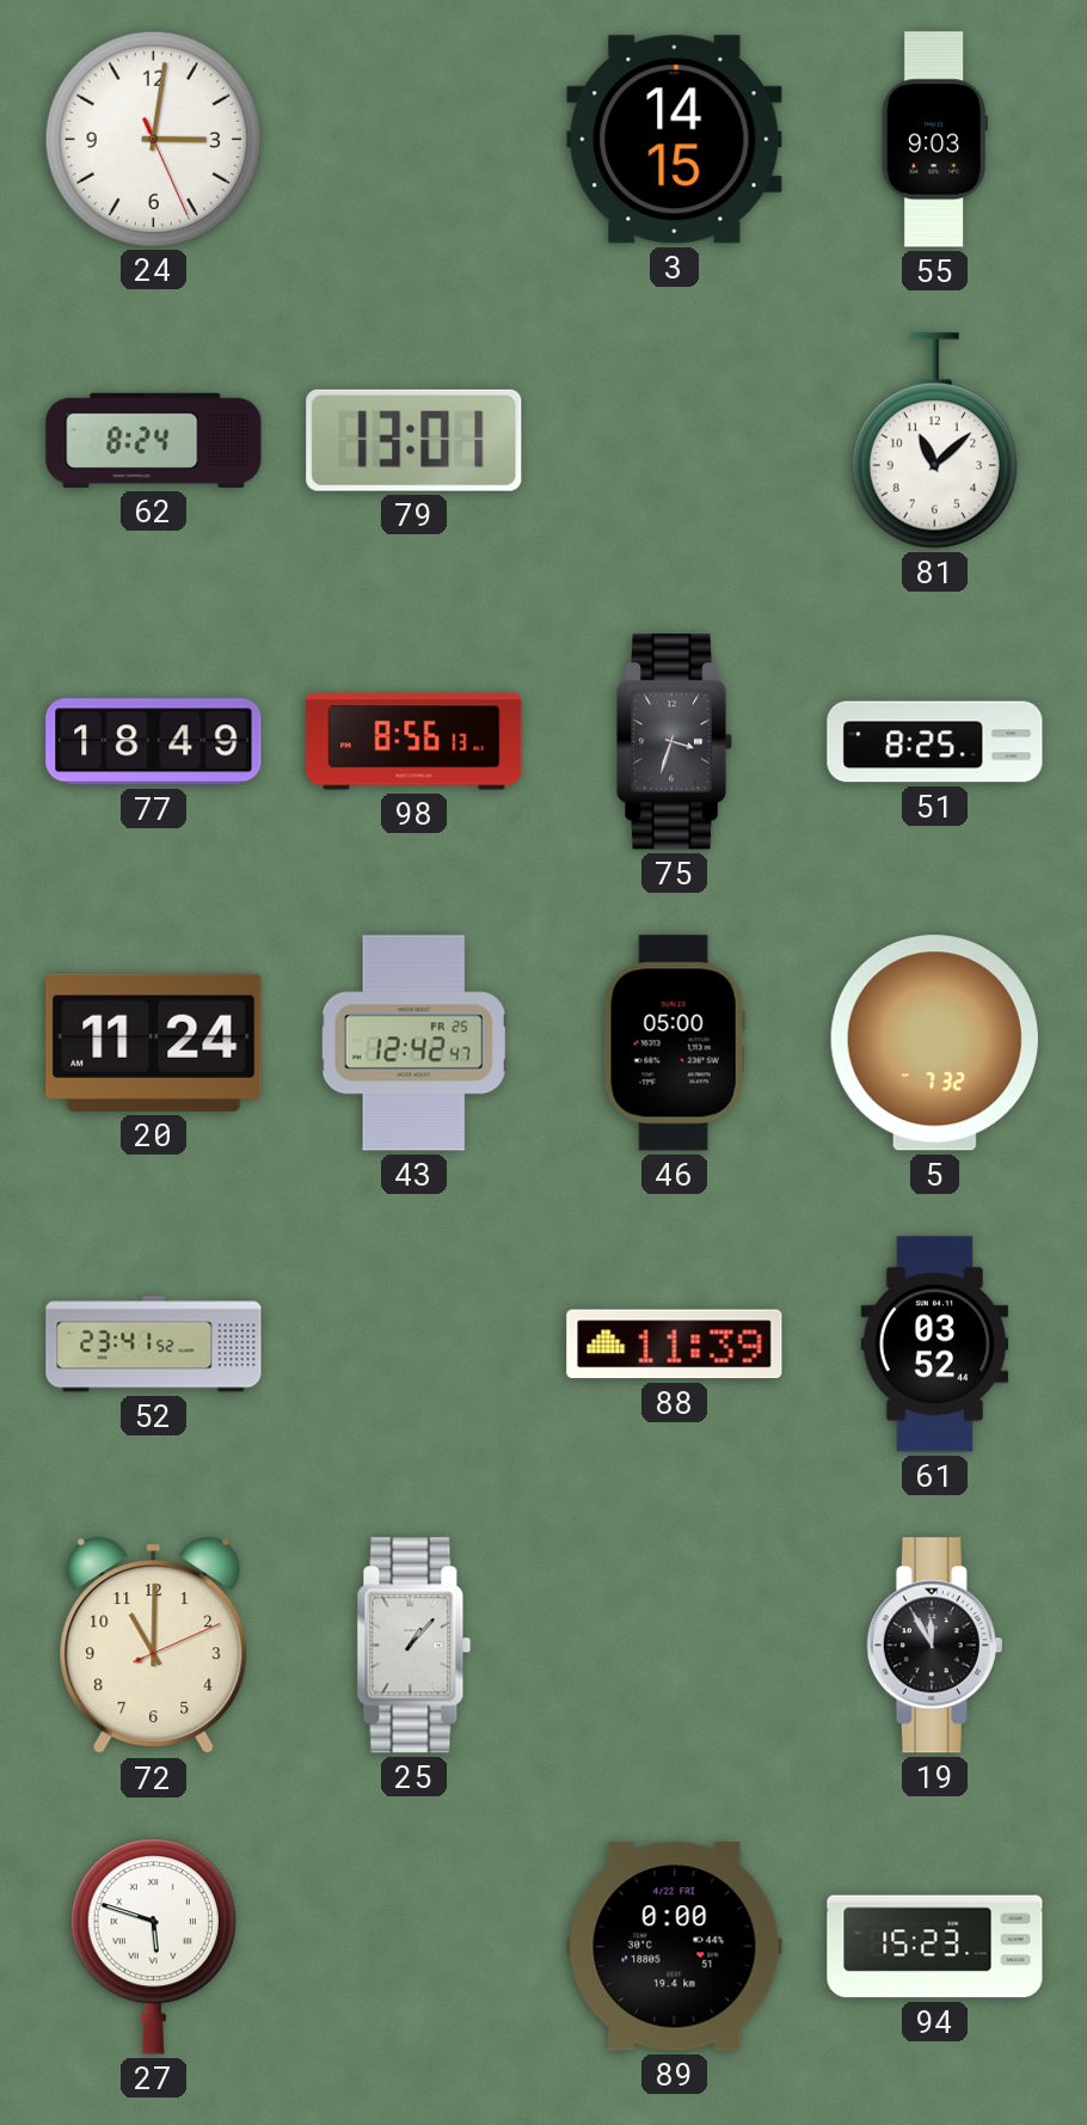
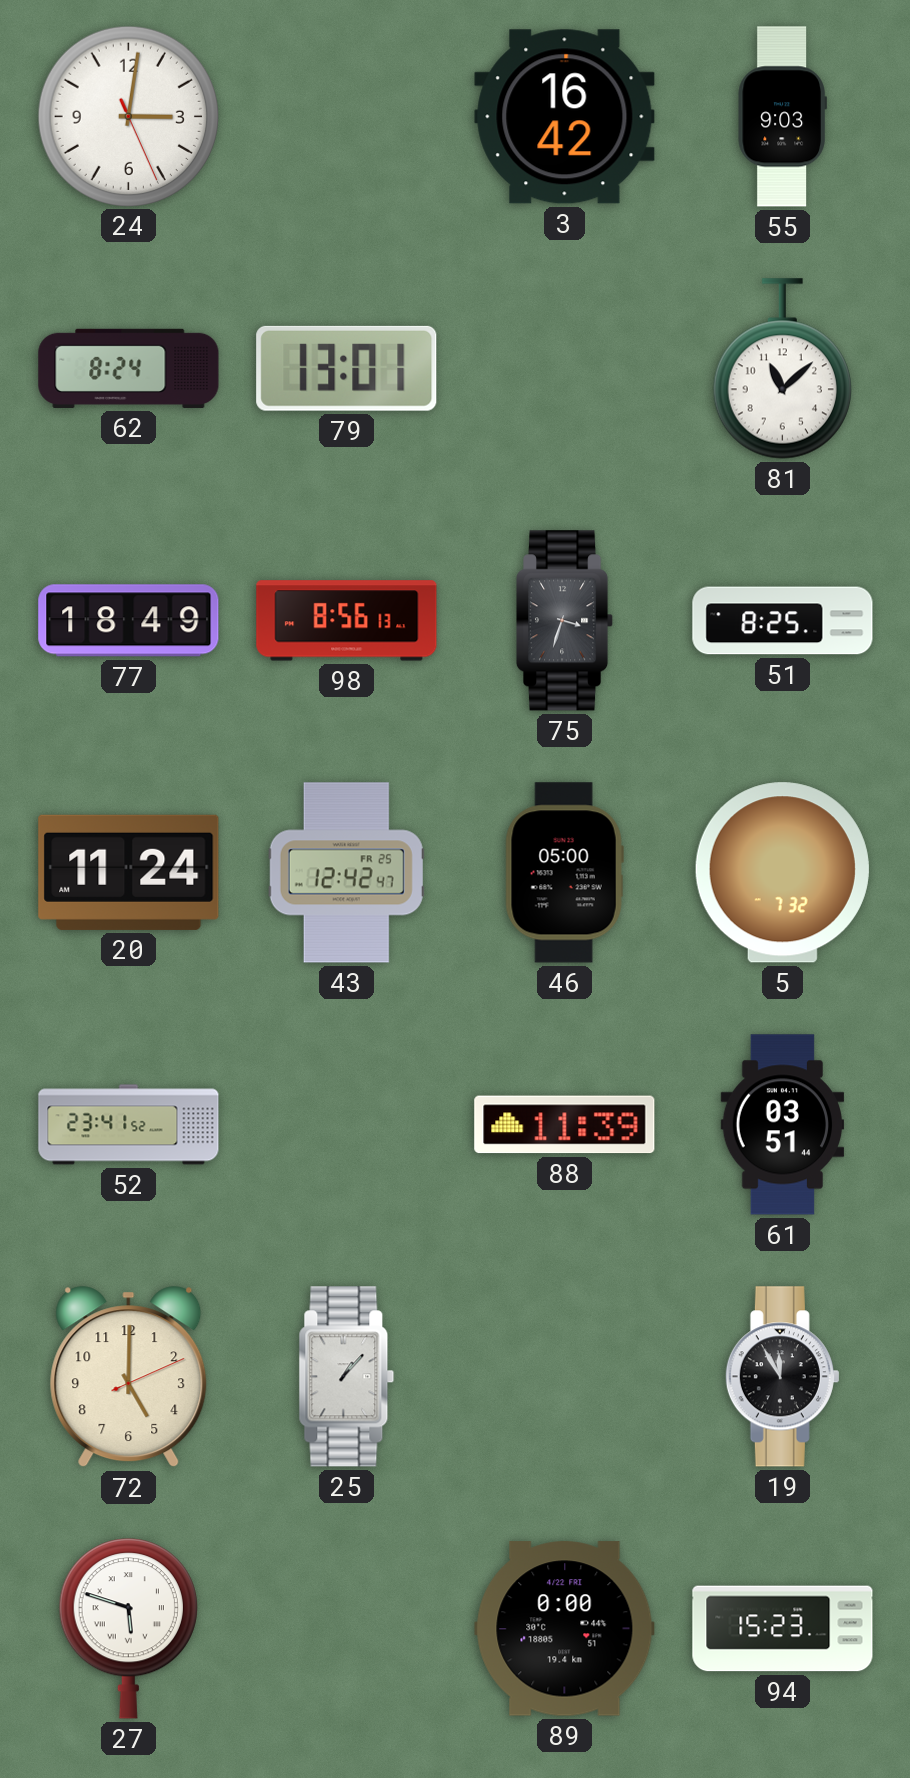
3: 14:15 -> 16:42
61: 03:52 -> 03:51
72: 11:00 -> 5:00
